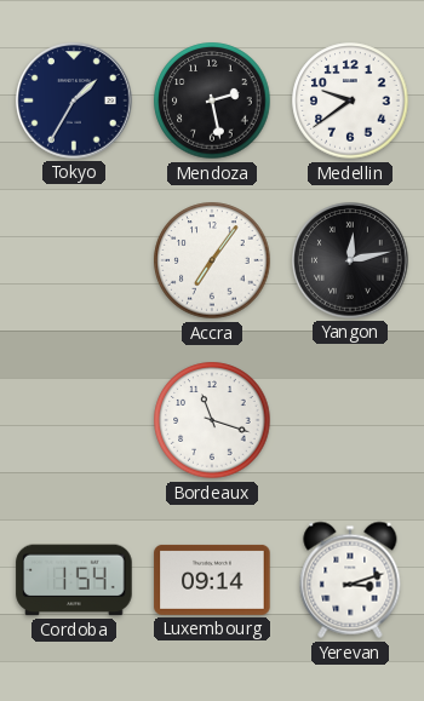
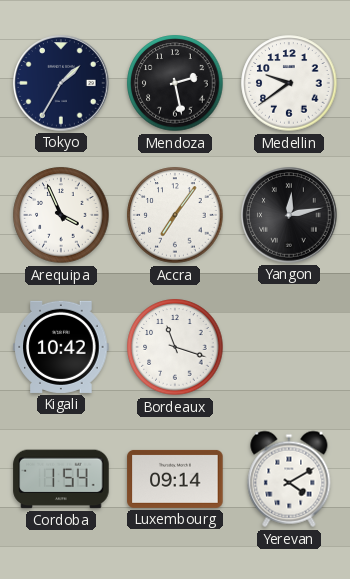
Arequipa: none -> 3:56
Kigali: none -> 10:42
Yerevan: 3:12 -> 4:10
